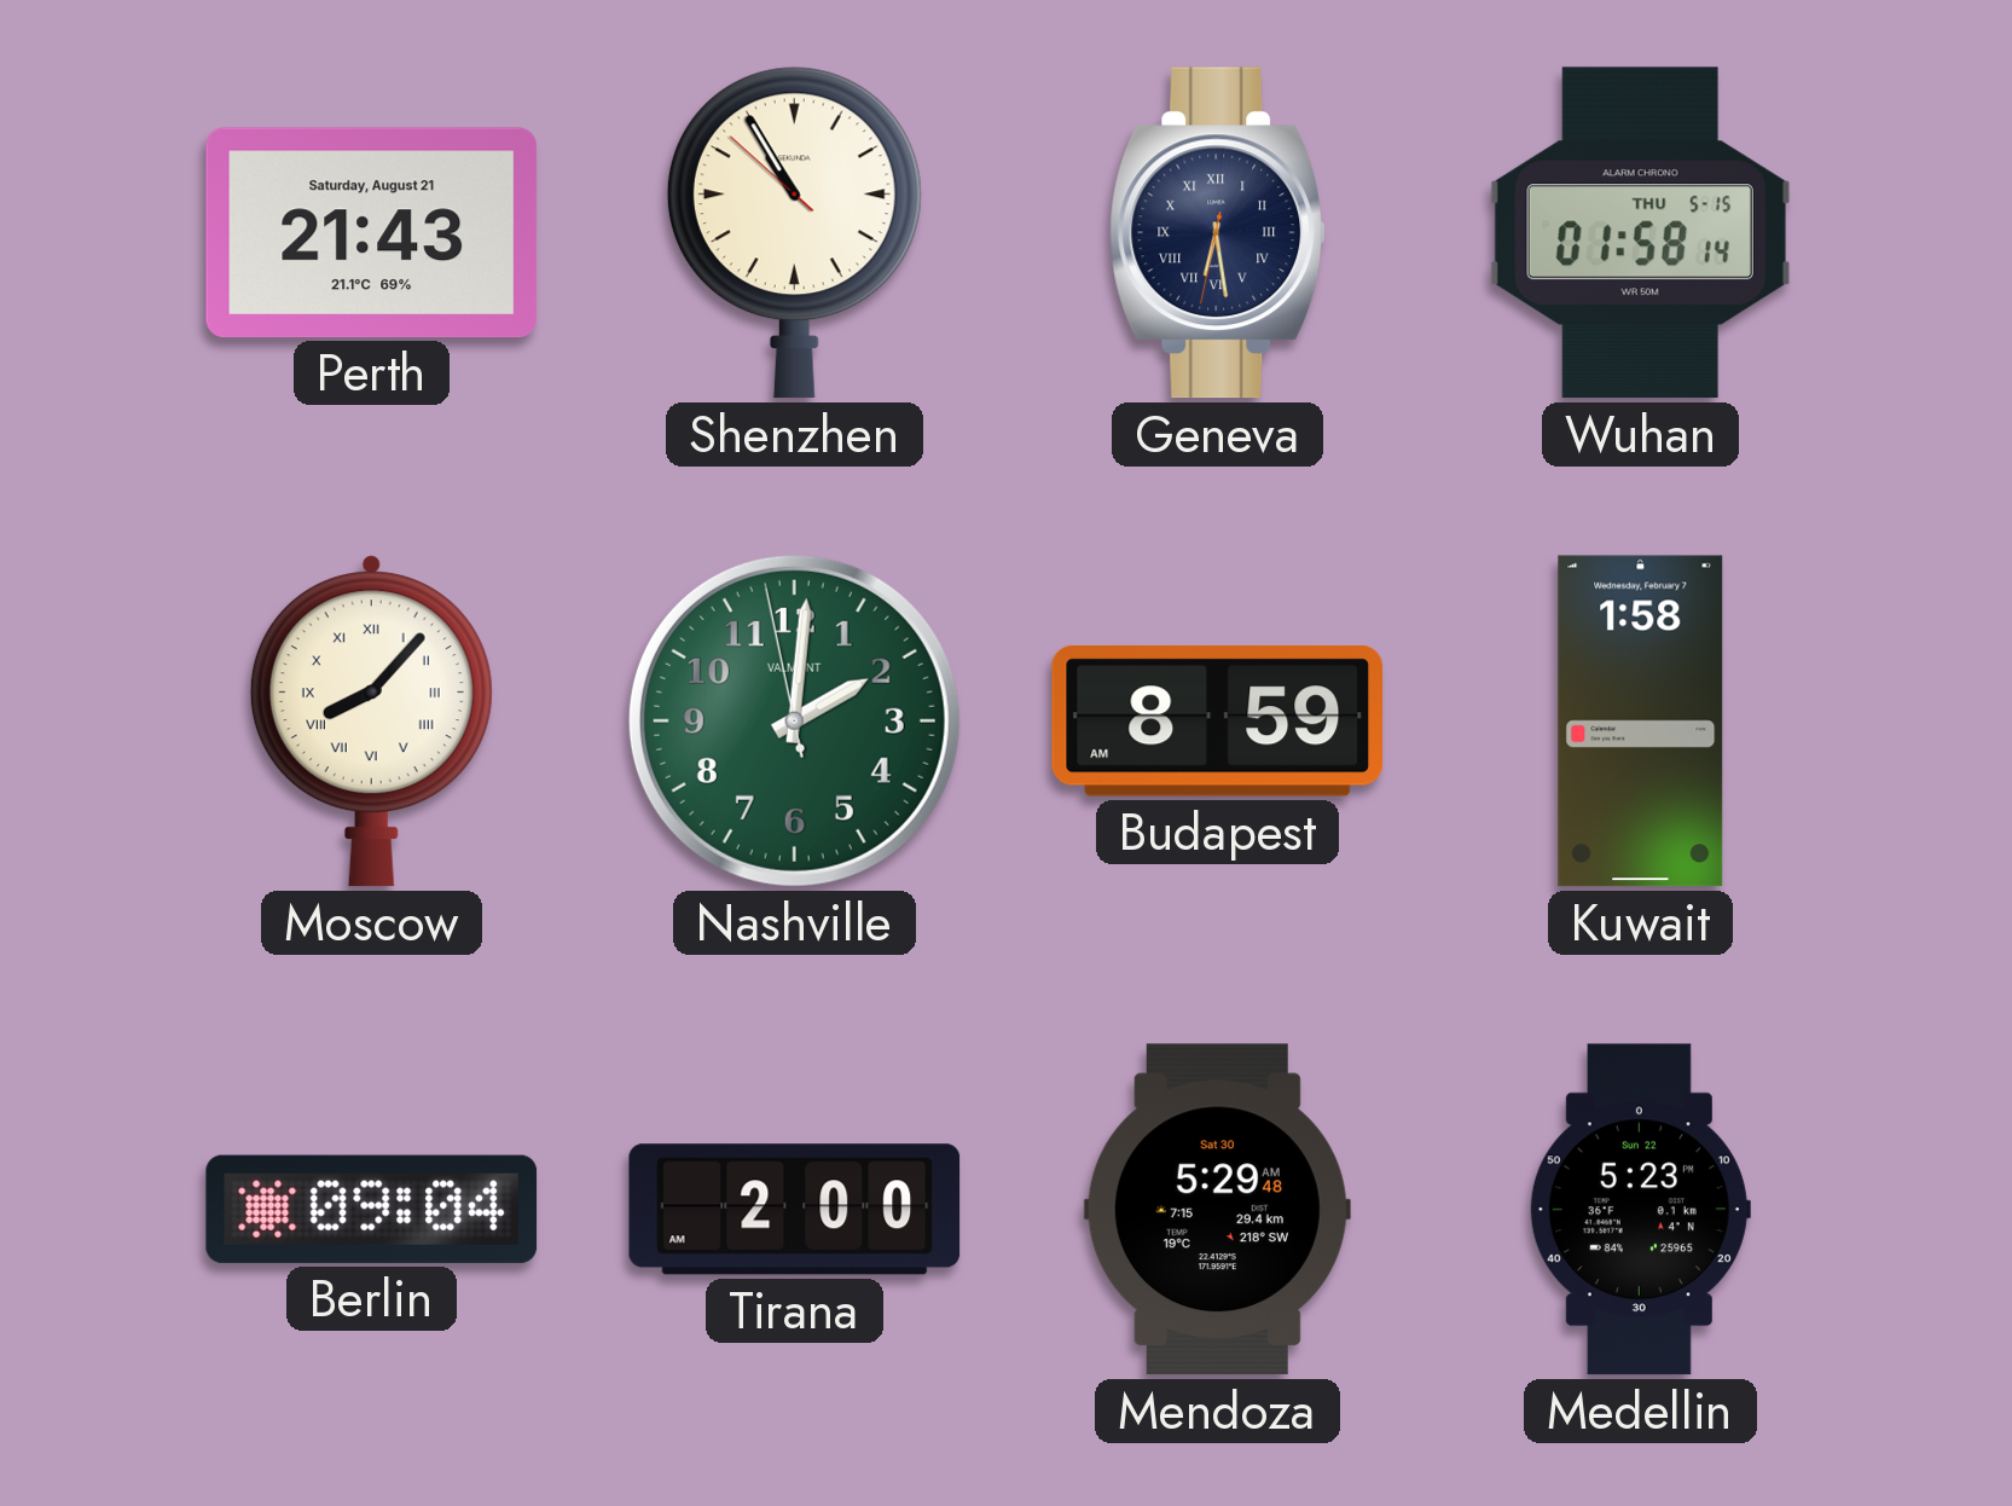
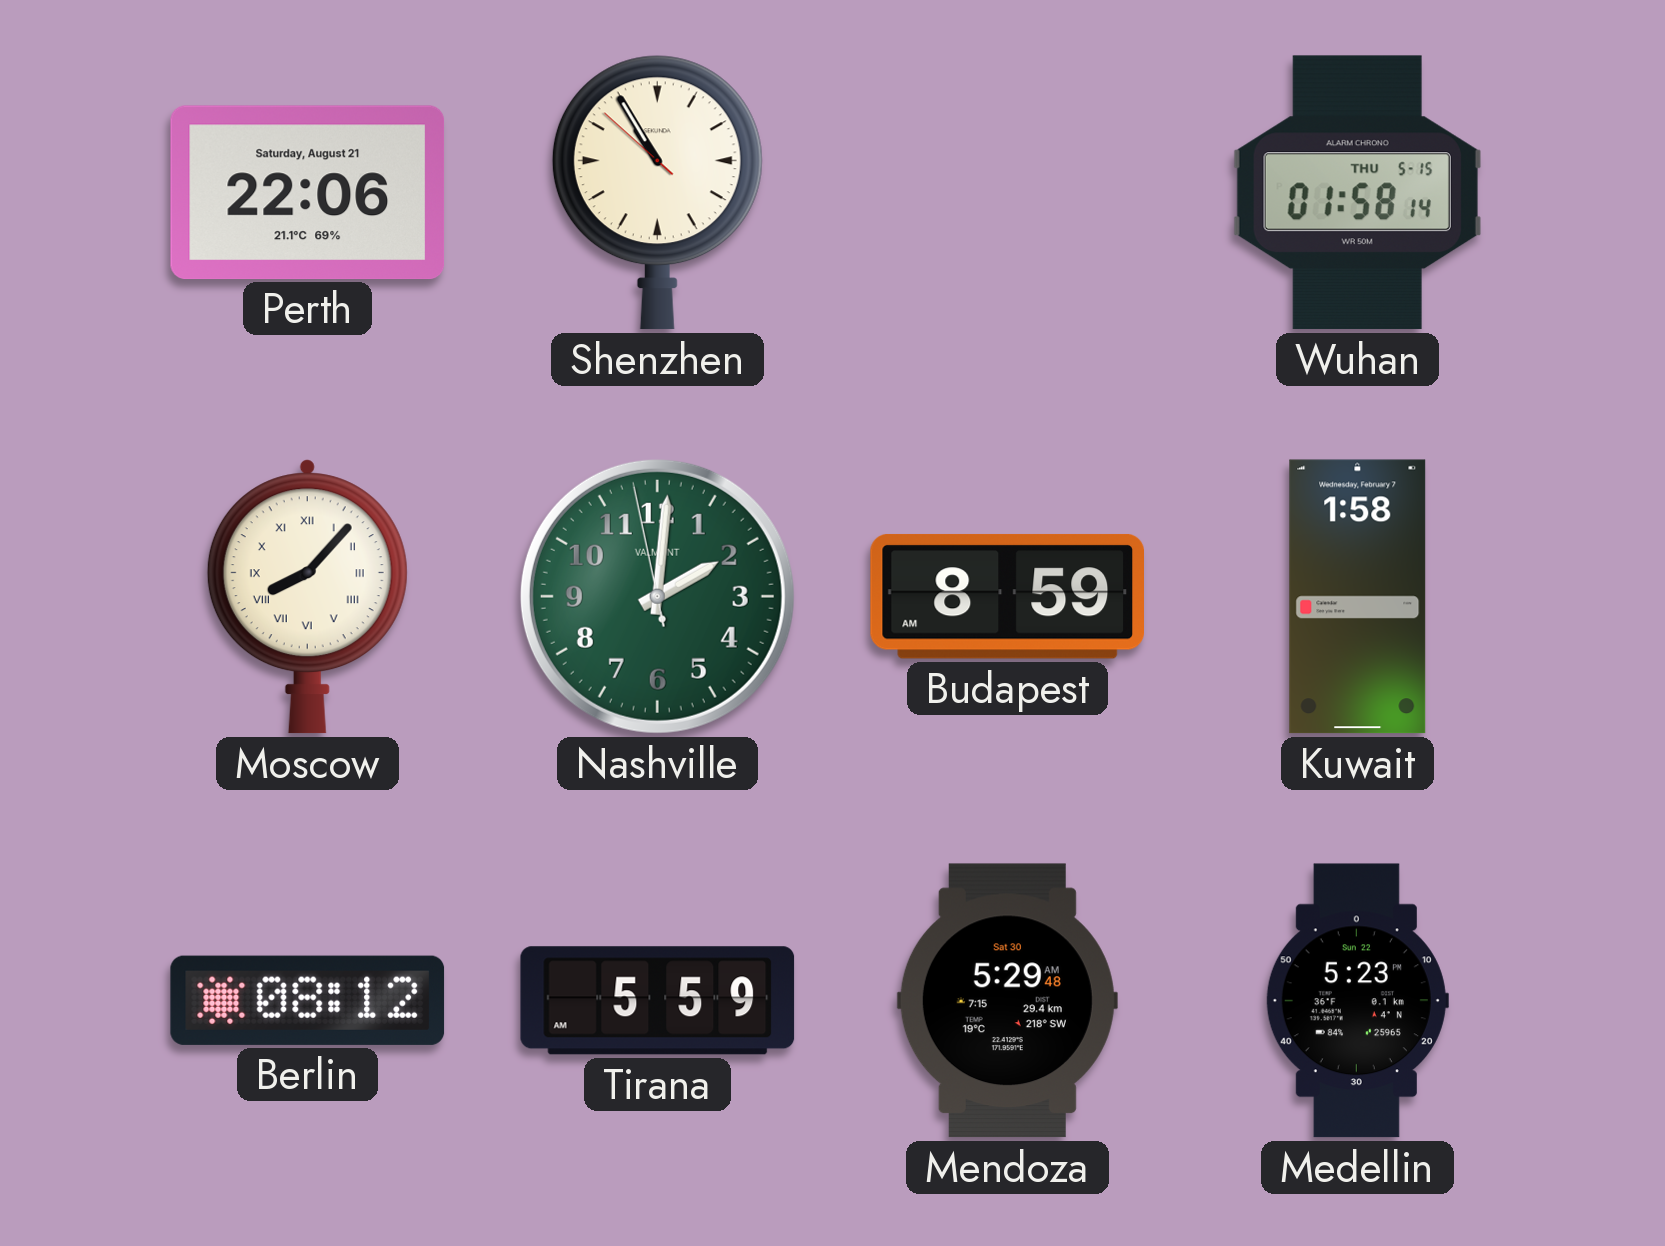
Perth: 21:43 -> 22:06
Geneva: 6:28 -> none
Berlin: 09:04 -> 08:12
Tirana: 2:00 -> 5:59
